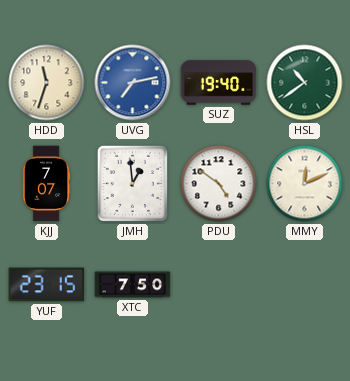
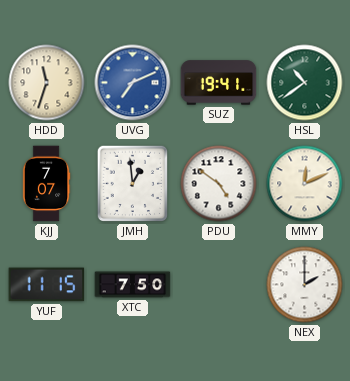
UVG: 7:13 -> 7:11
SUZ: 19:40 -> 19:41
YUF: 23:15 -> 11:15
NEX: none -> 2:00
